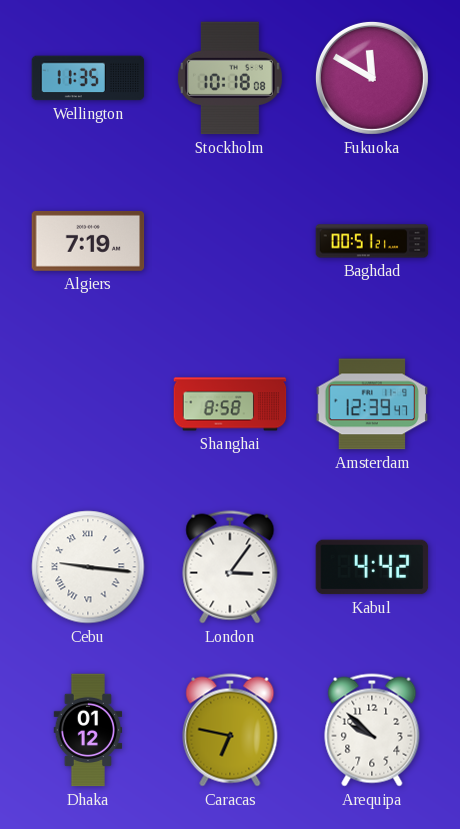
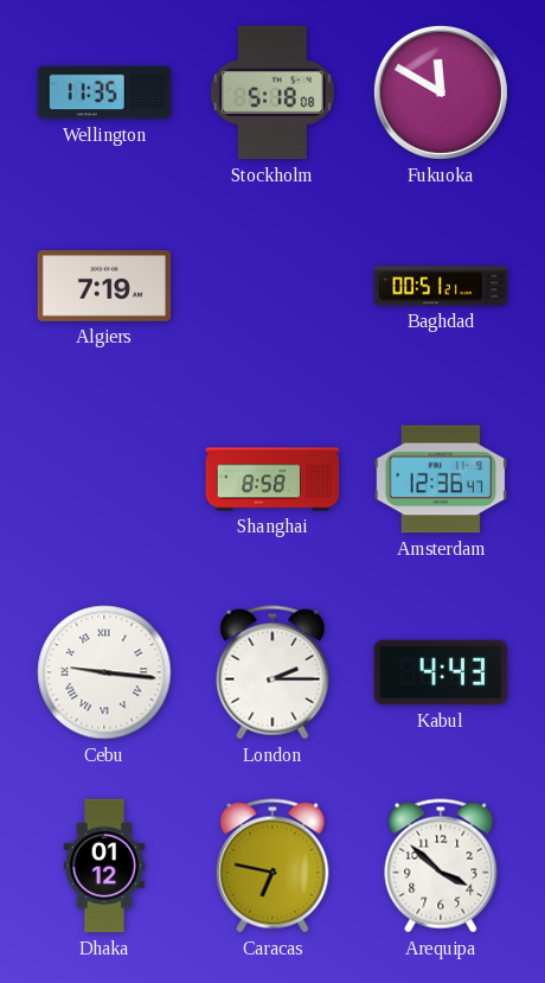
Stockholm: 10:18 -> 5:18
Amsterdam: 12:39 -> 12:36
London: 3:06 -> 2:15
Kabul: 4:42 -> 4:43
Arequipa: 9:52 -> 3:52
